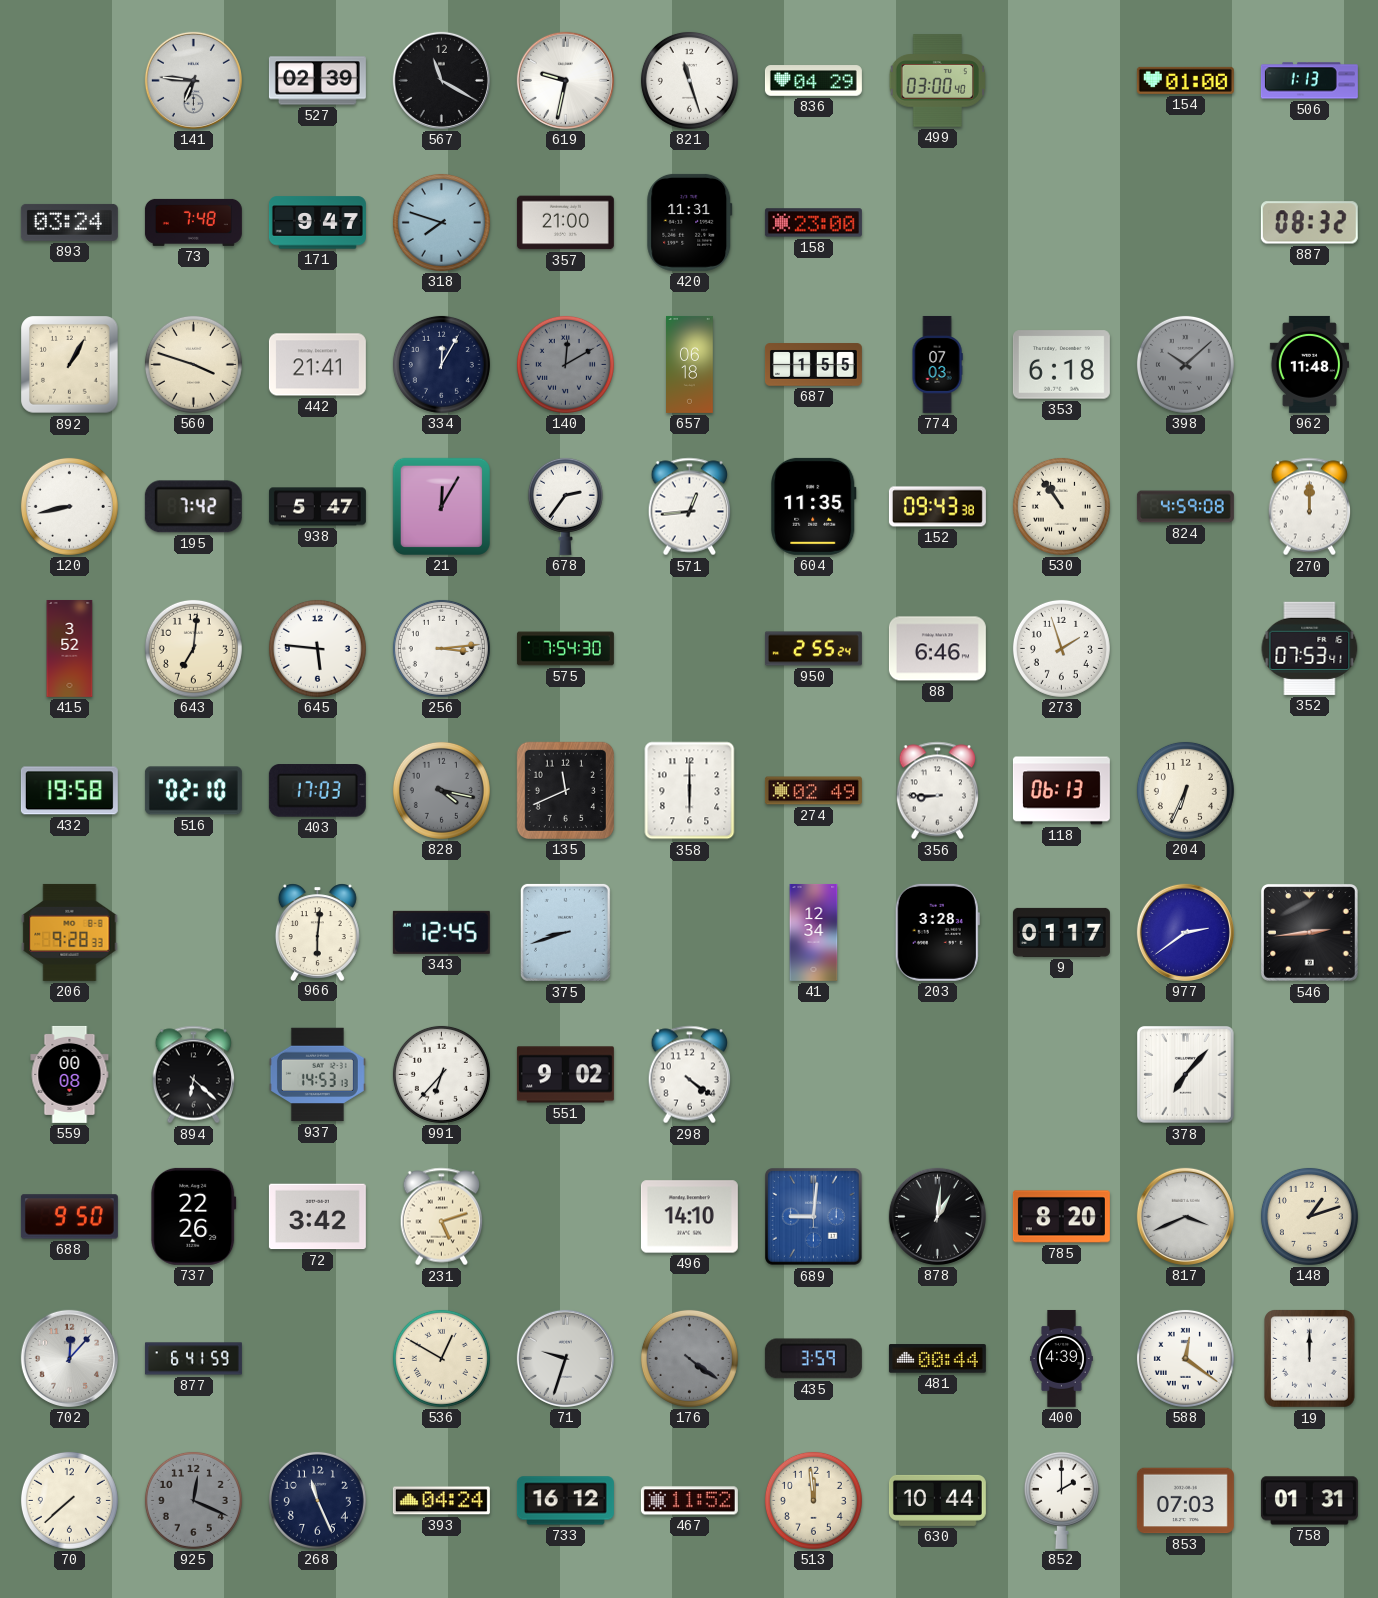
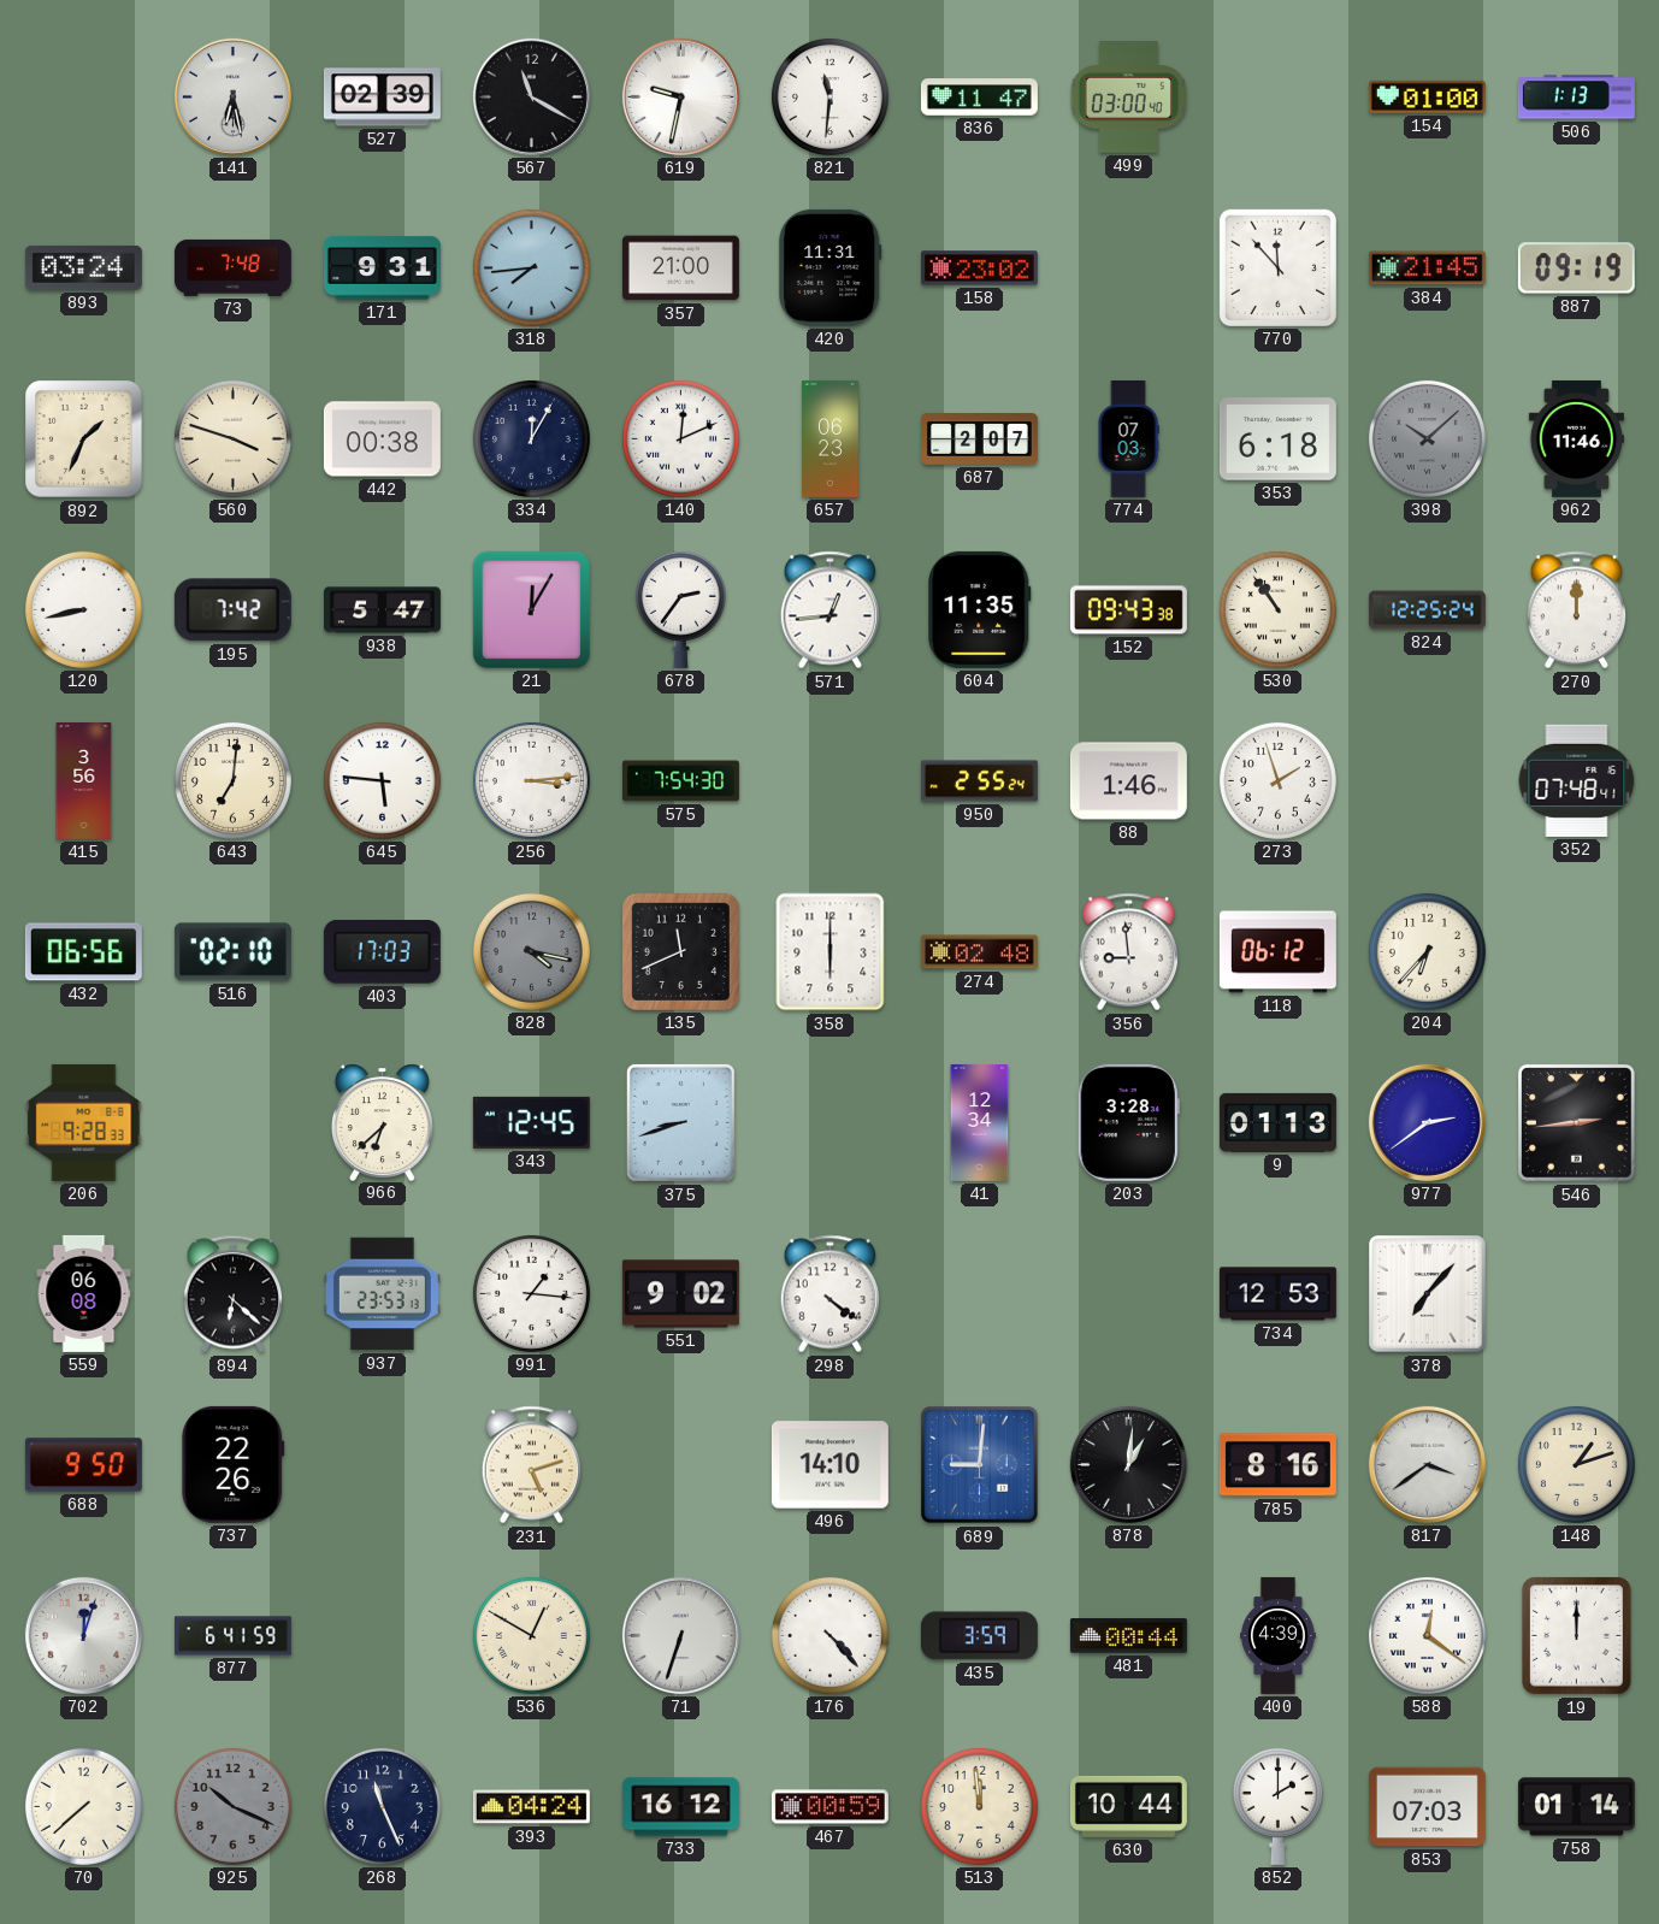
141: 6:46 -> 6:28
821: 11:27 -> 11:31
836: 04:29 -> 11:47
171: 9:47 -> 9:31
318: 7:48 -> 7:44
158: 23:00 -> 23:02
770: none -> 11:53
384: none -> 21:45
887: 08:32 -> 09:19
892: 1:05 -> 1:34
442: 21:41 -> 00:38
140: 12:10 -> 12:11
140 dial: grey -> white
657: 06:18 -> 06:23
687: 1:55 -> 2:07
962: 11:48 -> 11:46
824: 4:59 -> 12:25
415: 3:52 -> 3:56
88: 6:46 -> 1:46
352: 07:53 -> 07:48
432: 19:58 -> 06:56
274: 02:49 -> 02:48
356: 8:45 -> 8:59
118: 06:13 -> 06:12
204: 6:34 -> 6:37
966: 6:01 -> 6:38
9: 01:17 -> 01:13
559: 00:08 -> 06:08
937: 14:53 -> 23:53
991: 6:37 -> 1:16
734: none -> 12:53
72: 3:42 -> none
785: 8:20 -> 8:16
817: 3:41 -> 3:39
702: 12:07 -> 12:03
71: 9:33 -> 6:33
176: 4:21 -> 4:23
176 dial: grey -> white
925: 12:19 -> 10:19
467: 11:52 -> 00:59
758: 01:31 -> 01:14
